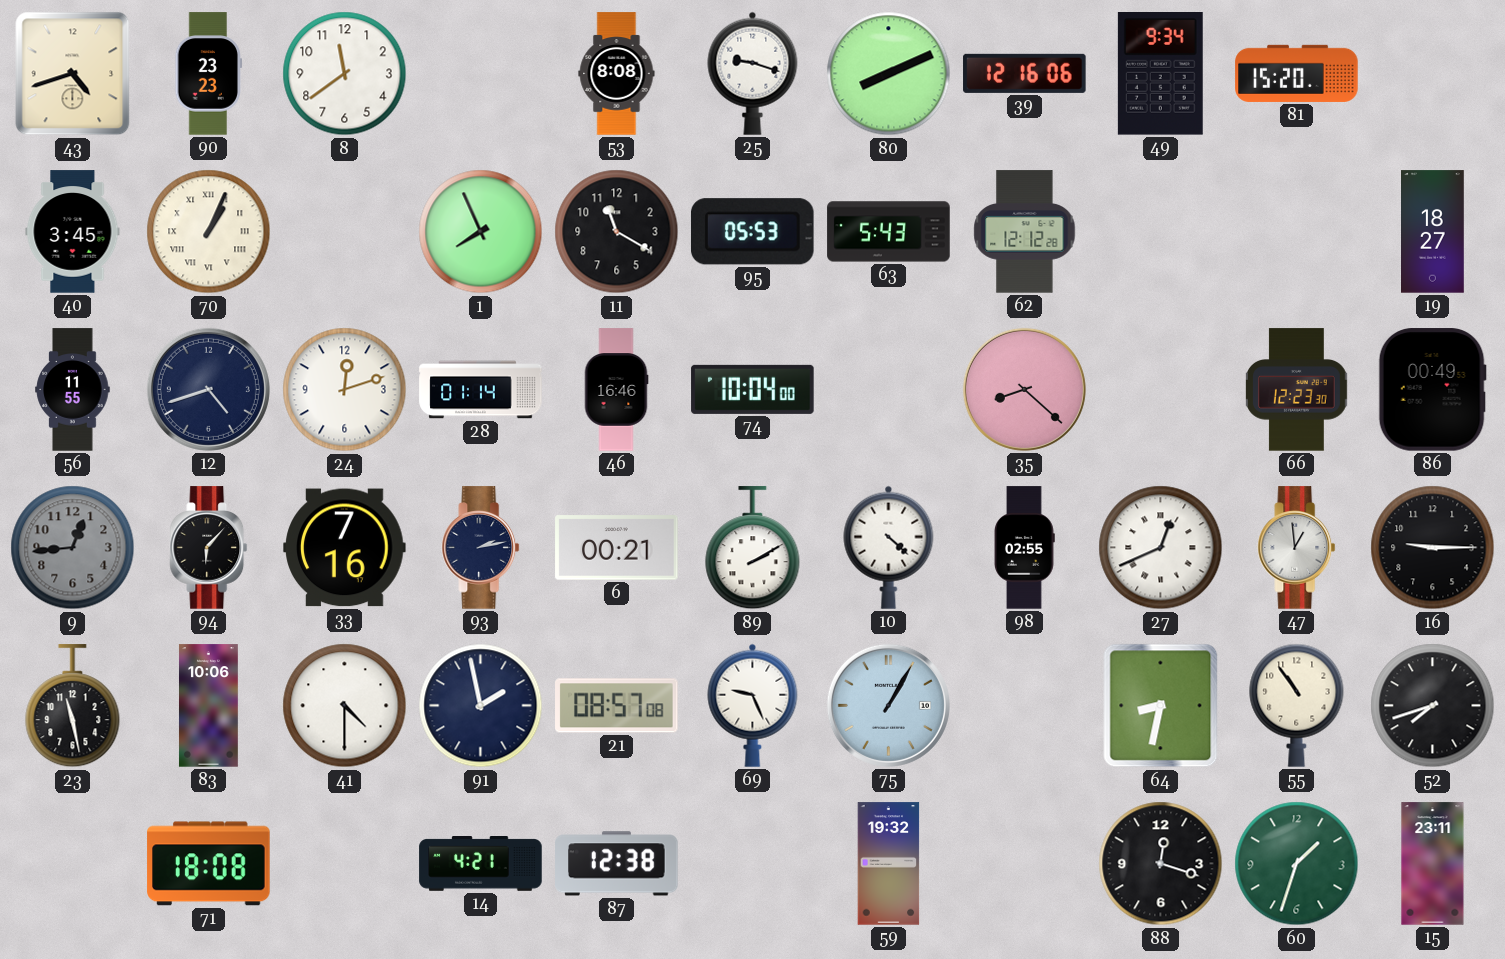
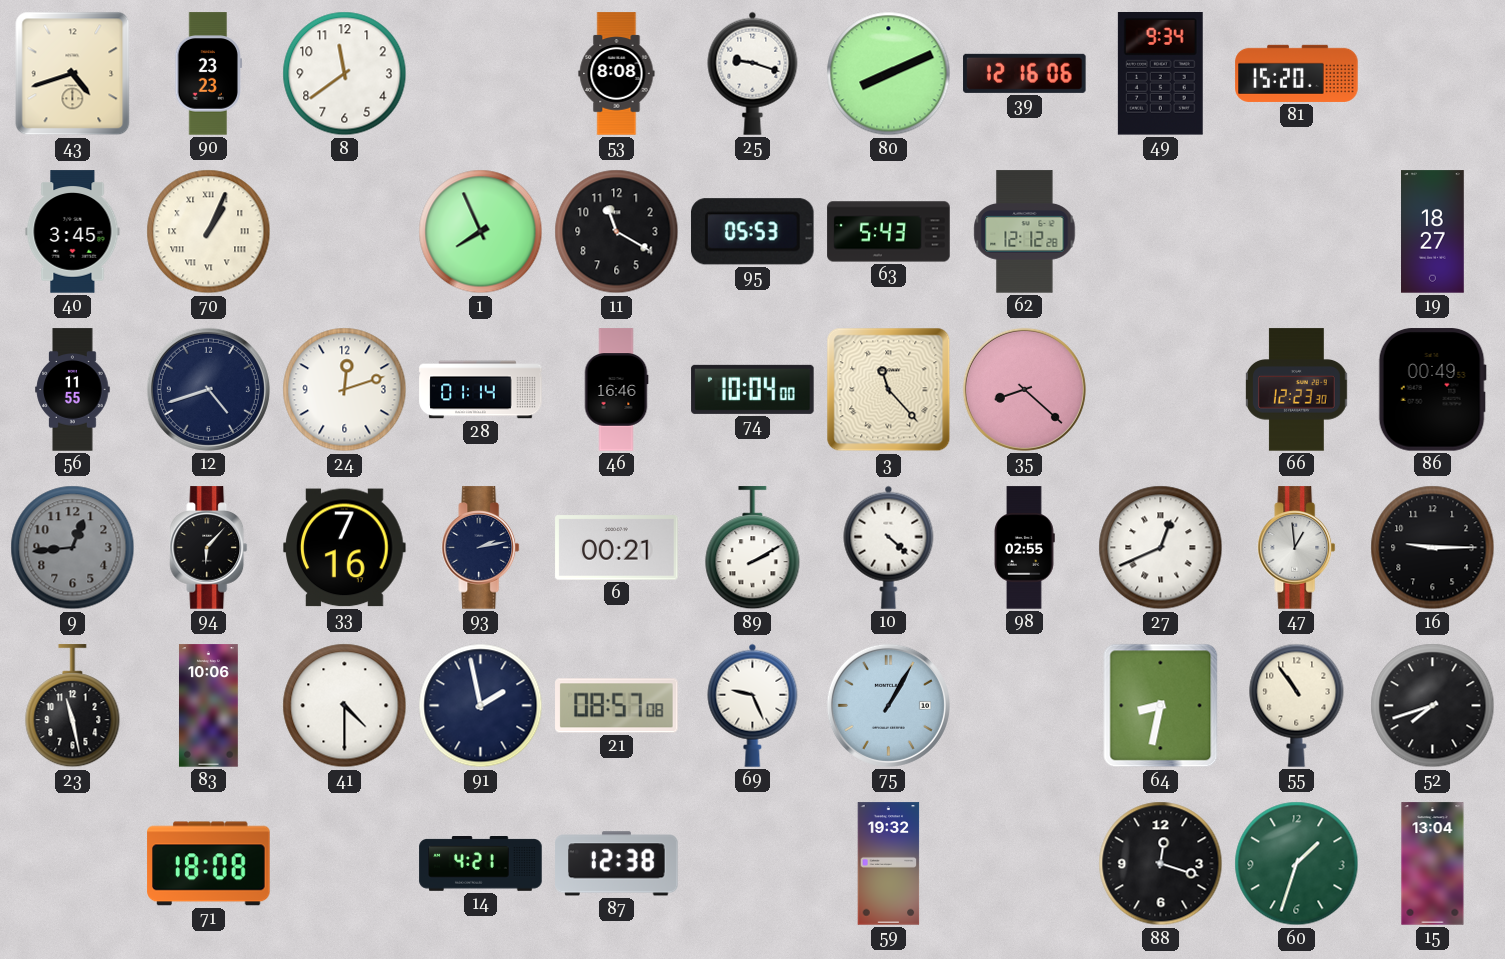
3: none -> 11:23
15: 23:11 -> 13:04
